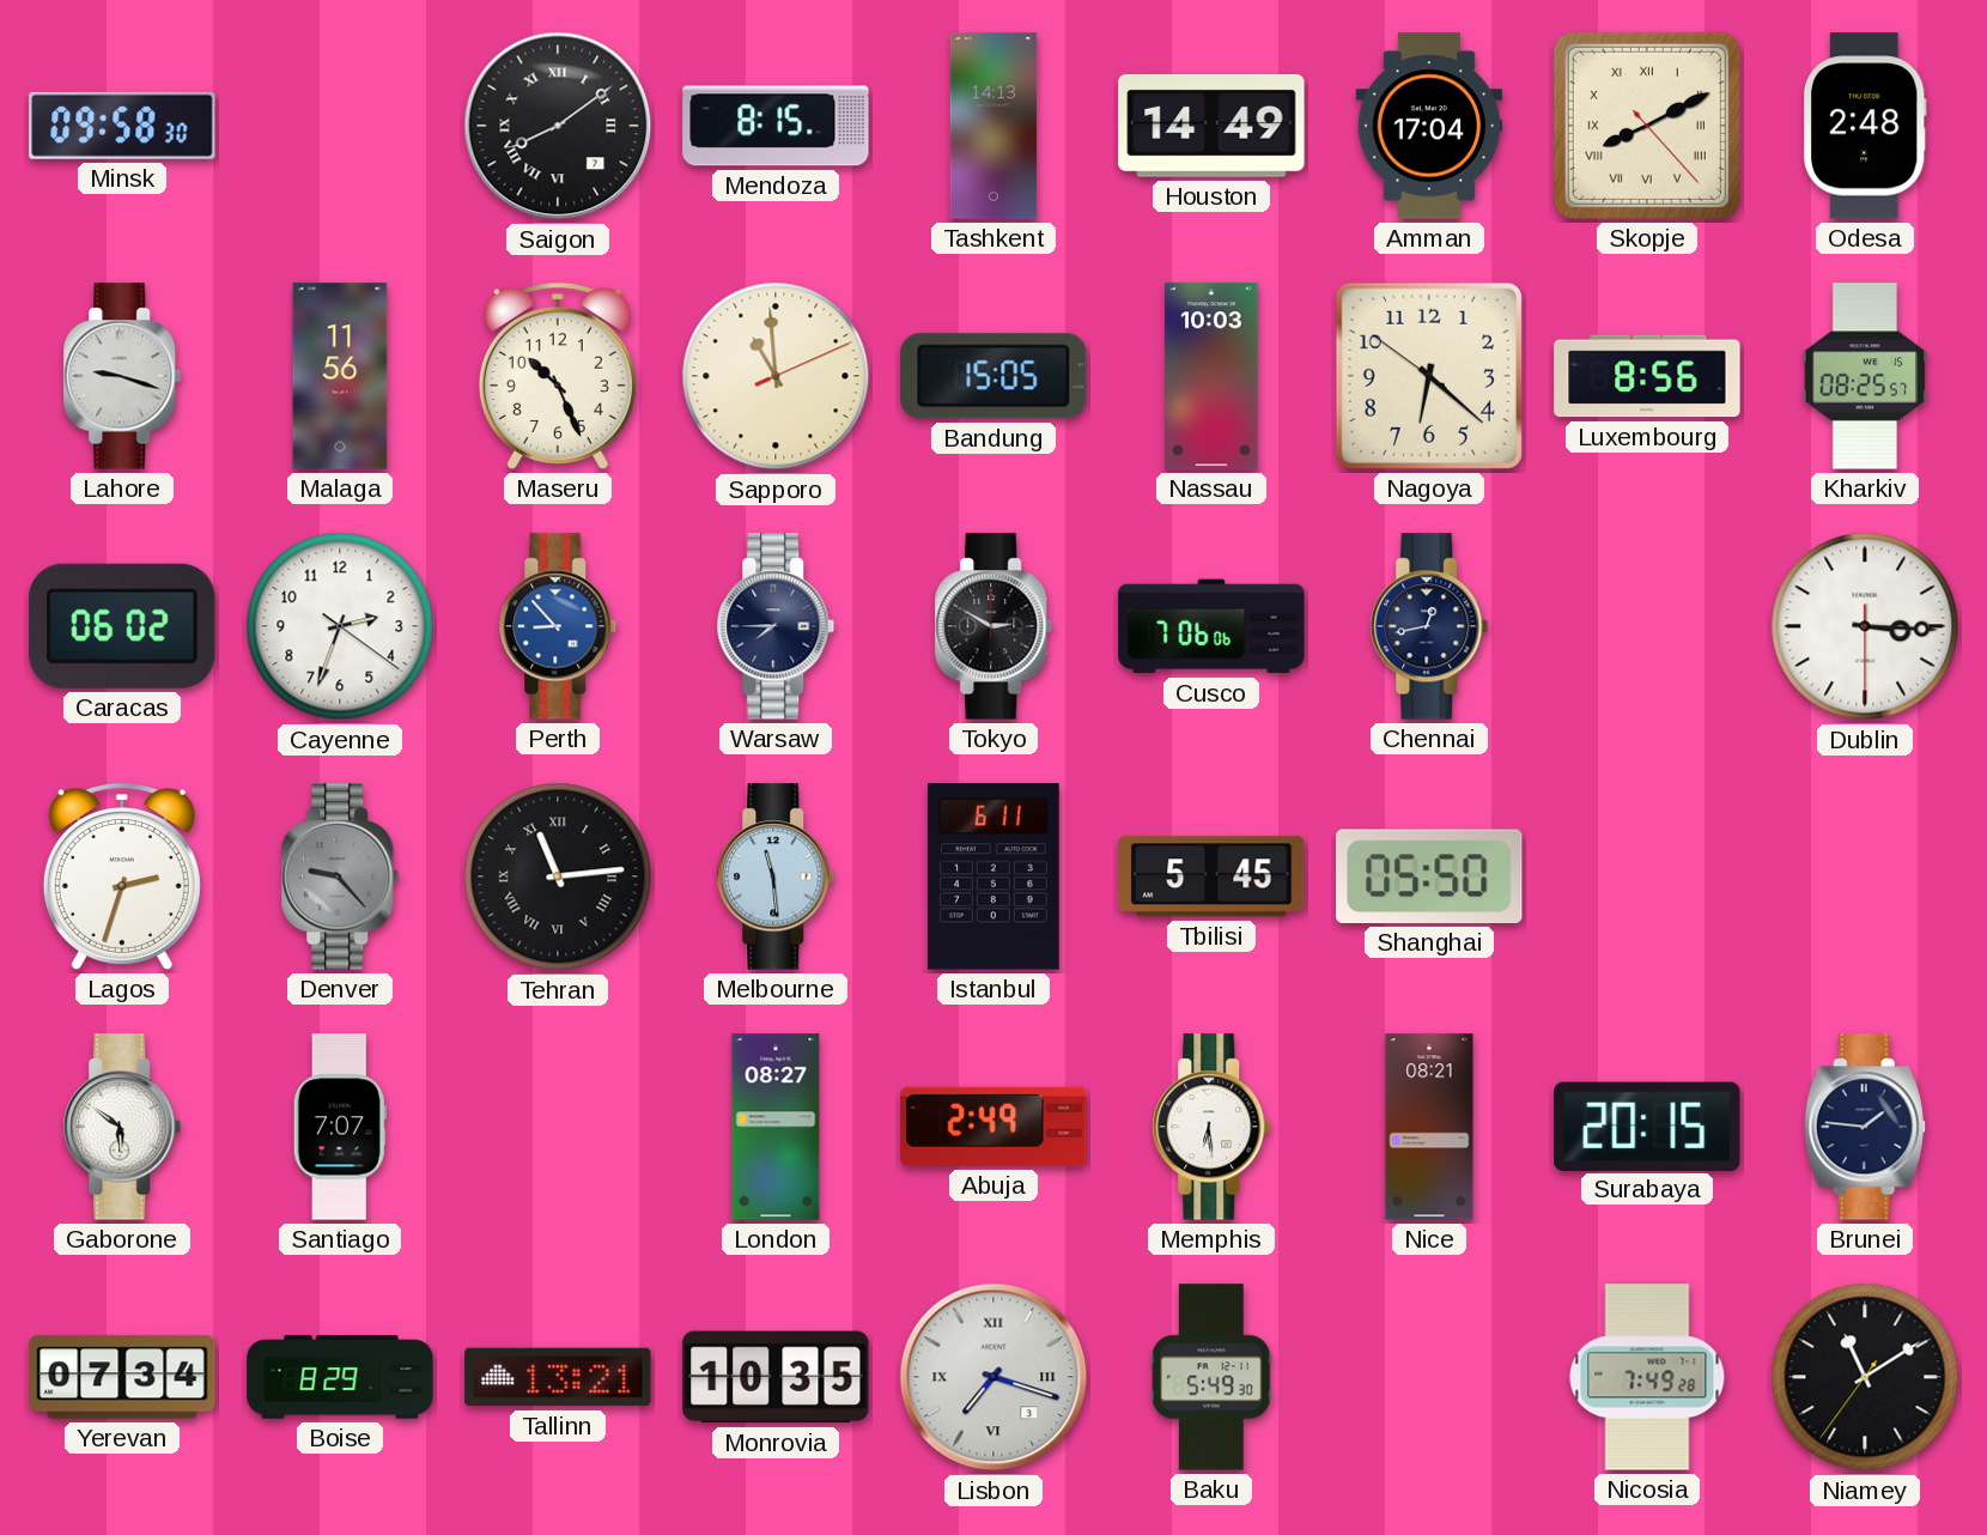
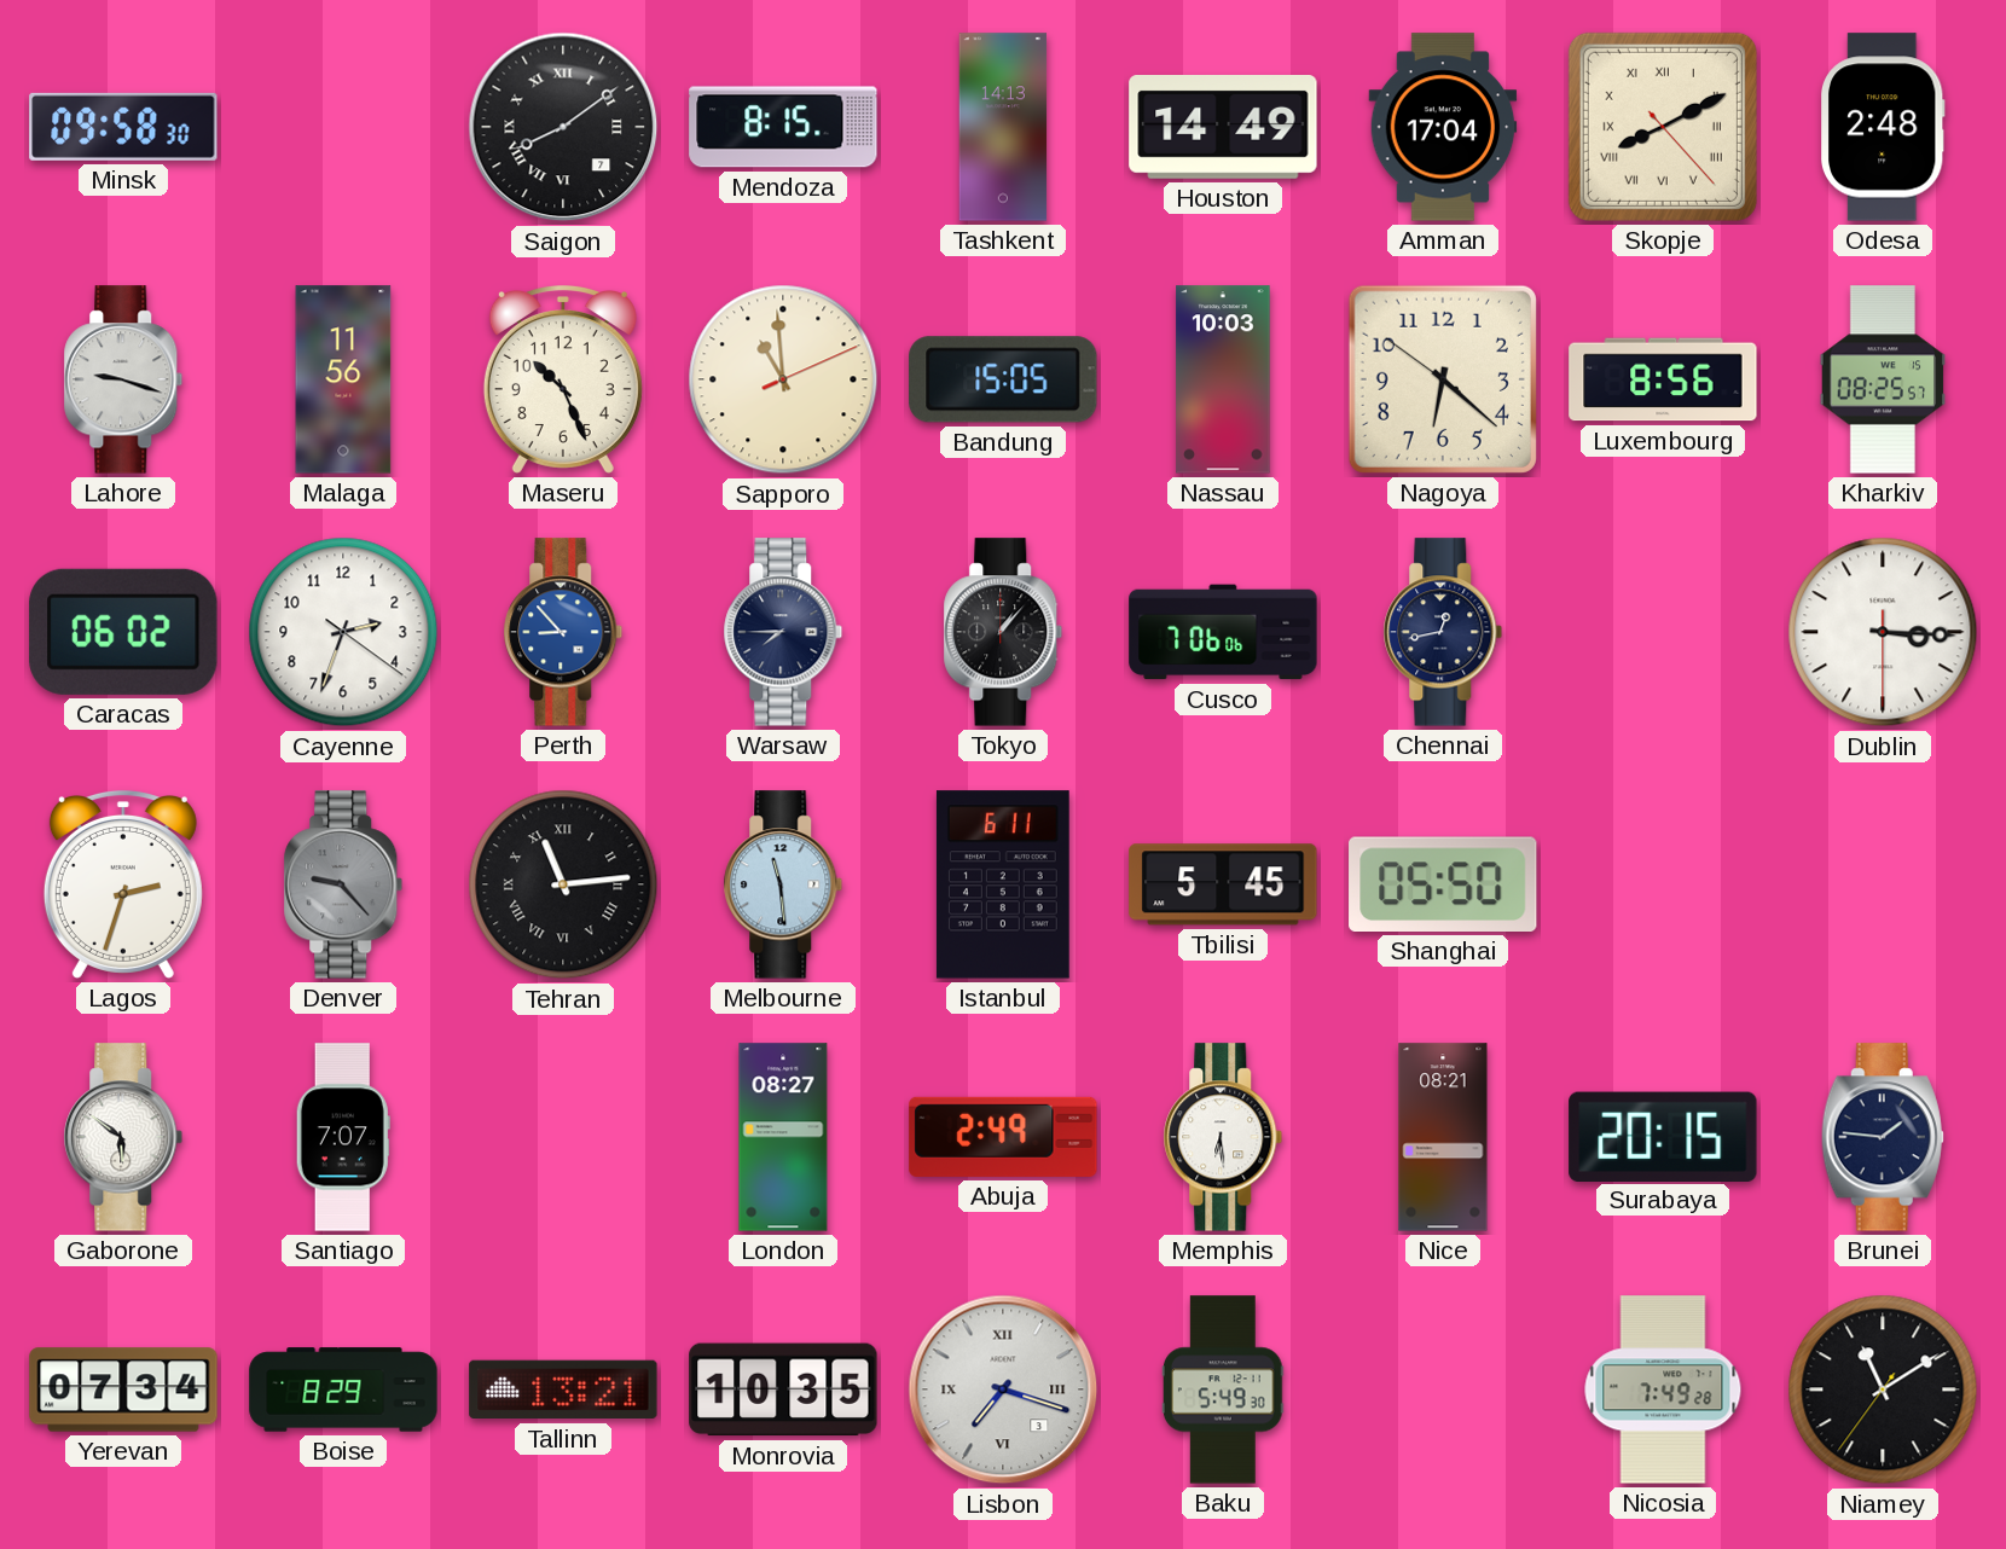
Tokyo: 2:50 -> 1:07
